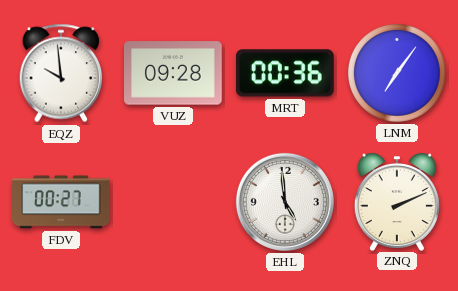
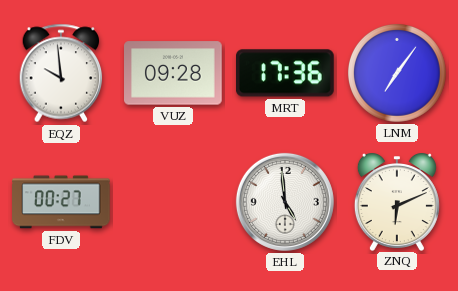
MRT: 00:36 -> 17:36
ZNQ: 2:11 -> 6:11
